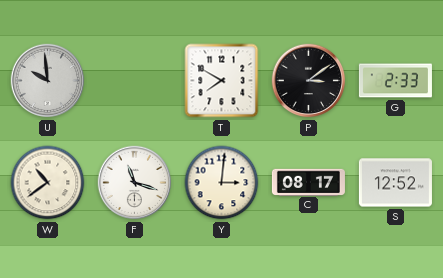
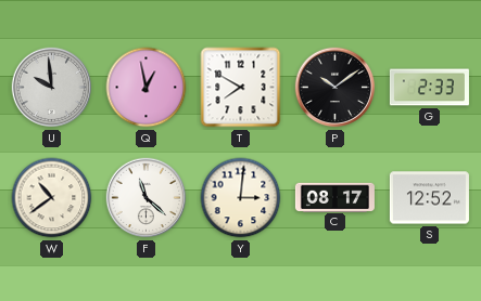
Q: none -> 12:58
P: 3:09 -> 10:09
F: 11:18 -> 11:22
